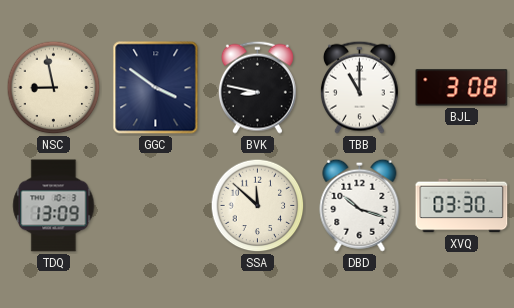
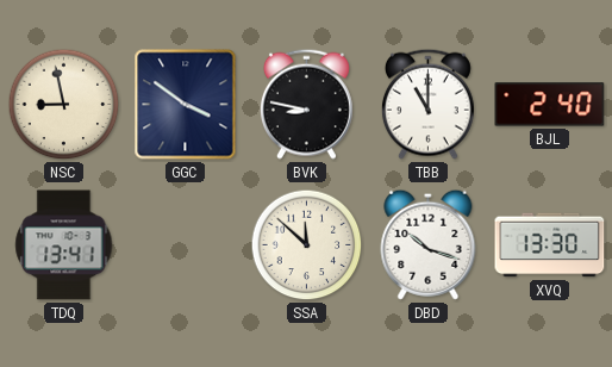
BJL: 3:08 -> 2:40
TDQ: 13:09 -> 13:41
XVQ: 03:30 -> 13:30
